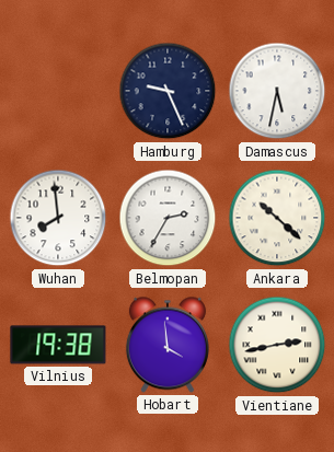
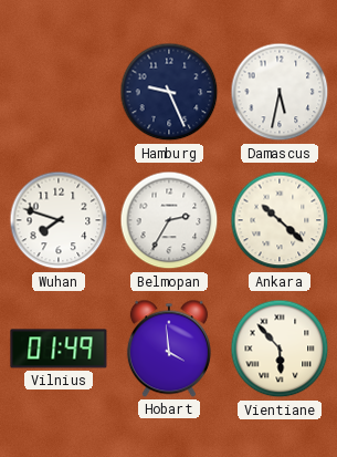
Wuhan: 7:59 -> 7:48
Vilnius: 19:38 -> 01:49
Vientiane: 2:43 -> 5:53
